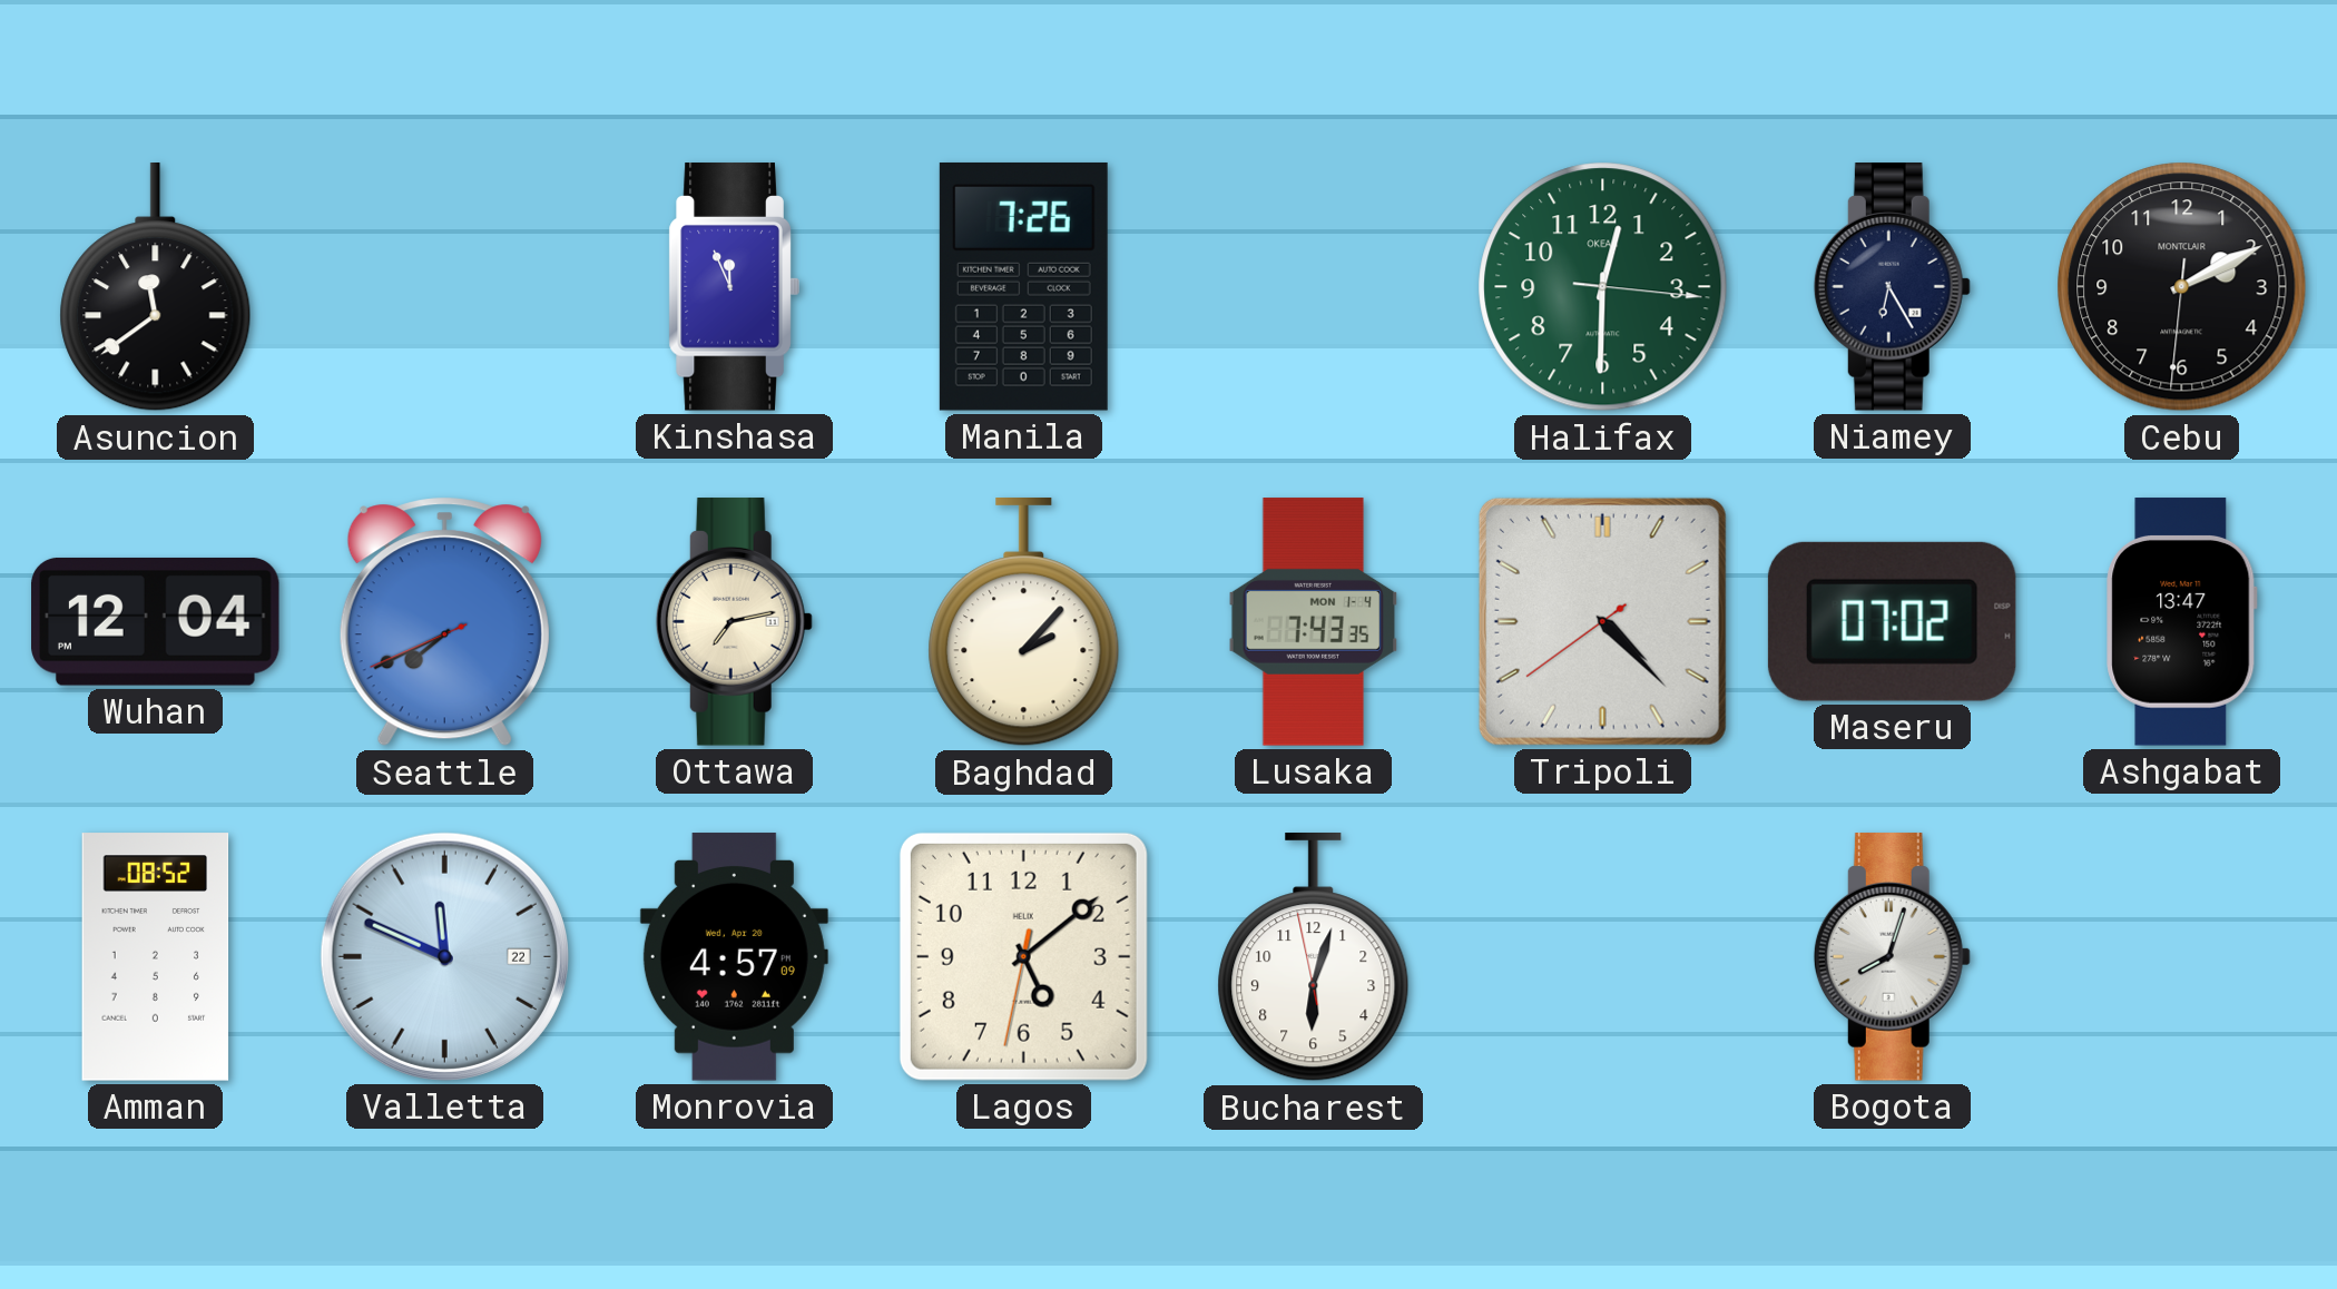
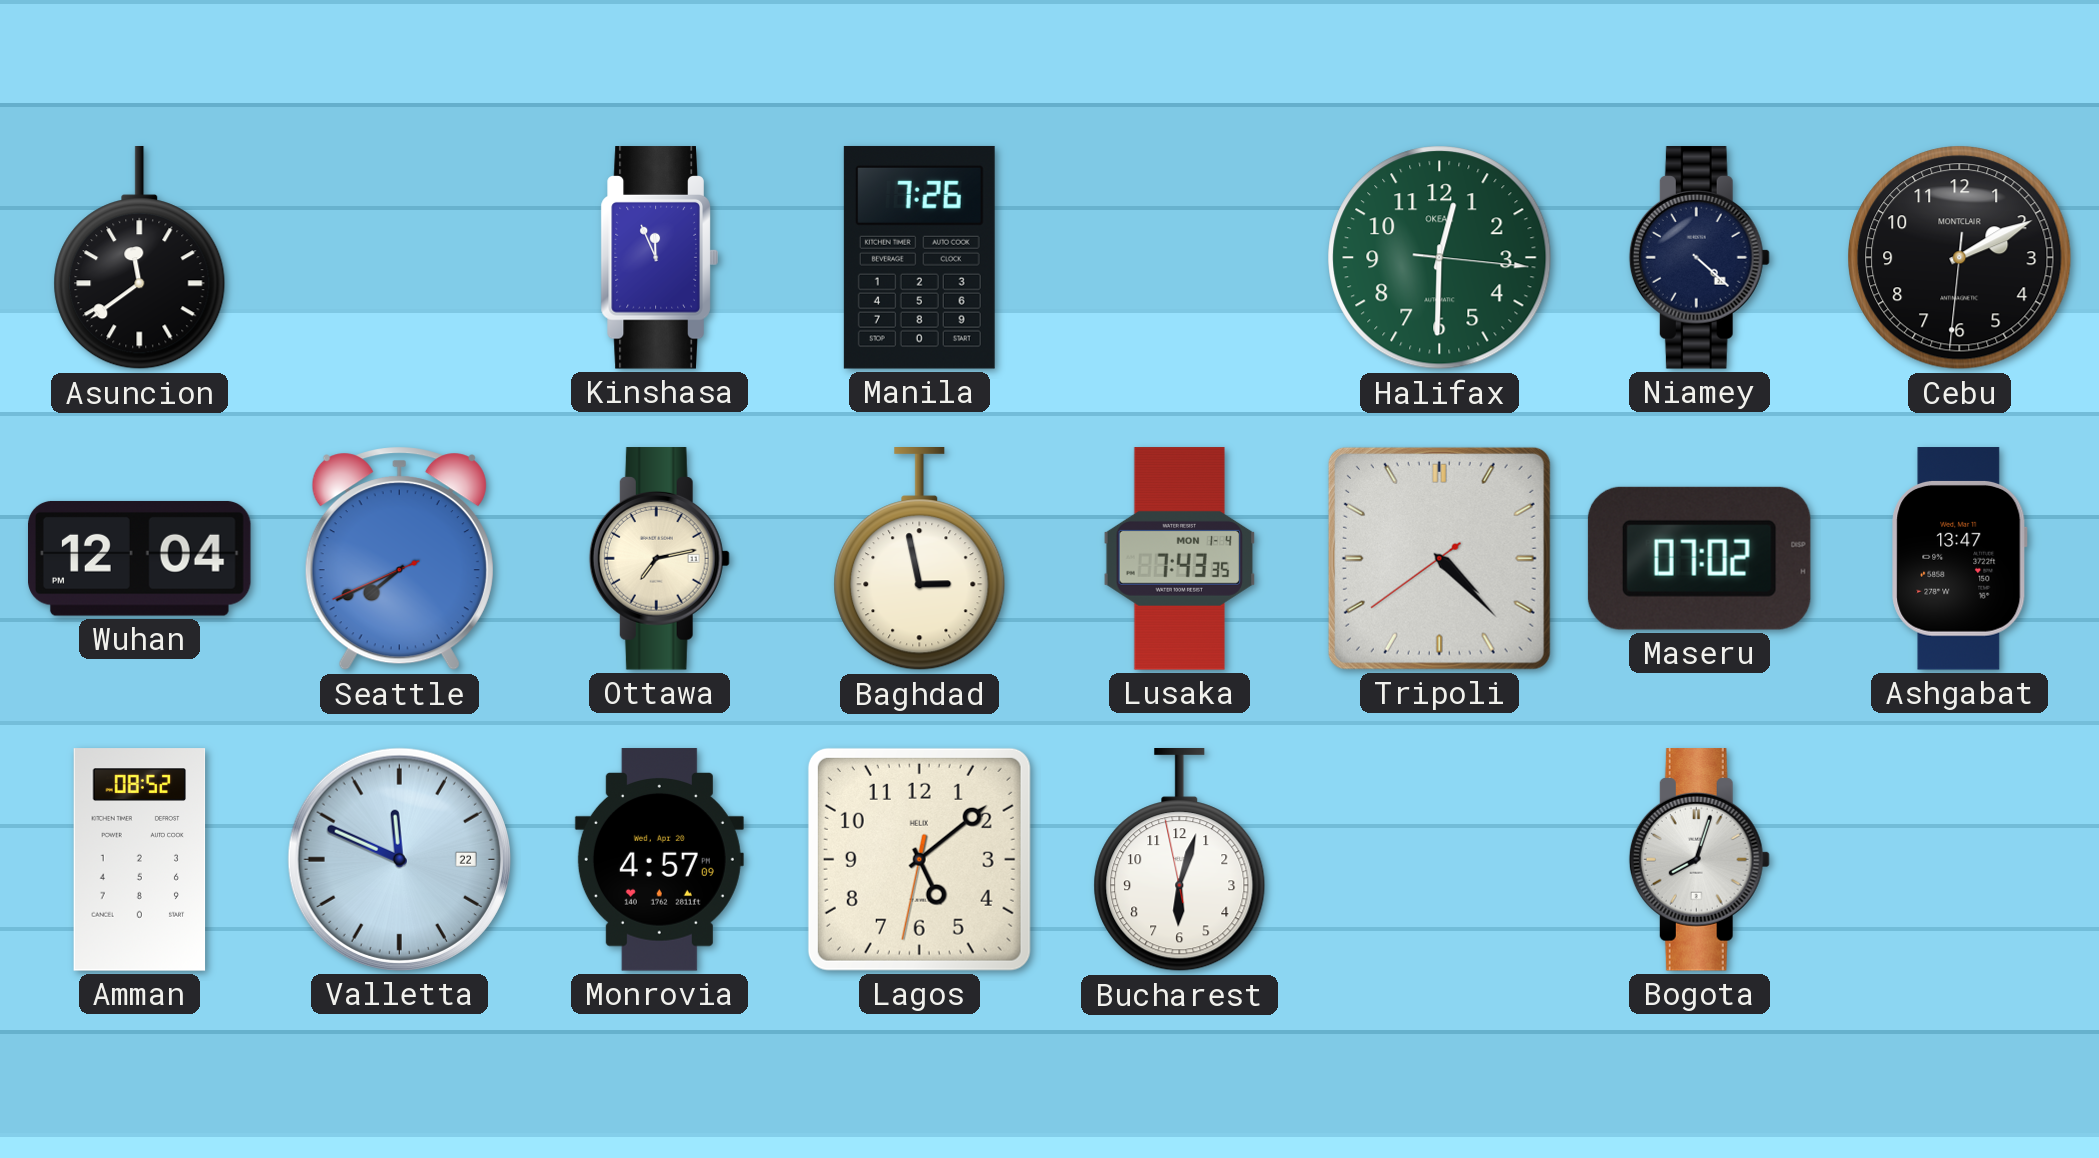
Niamey: 6:25 -> 4:22
Baghdad: 2:07 -> 2:58
